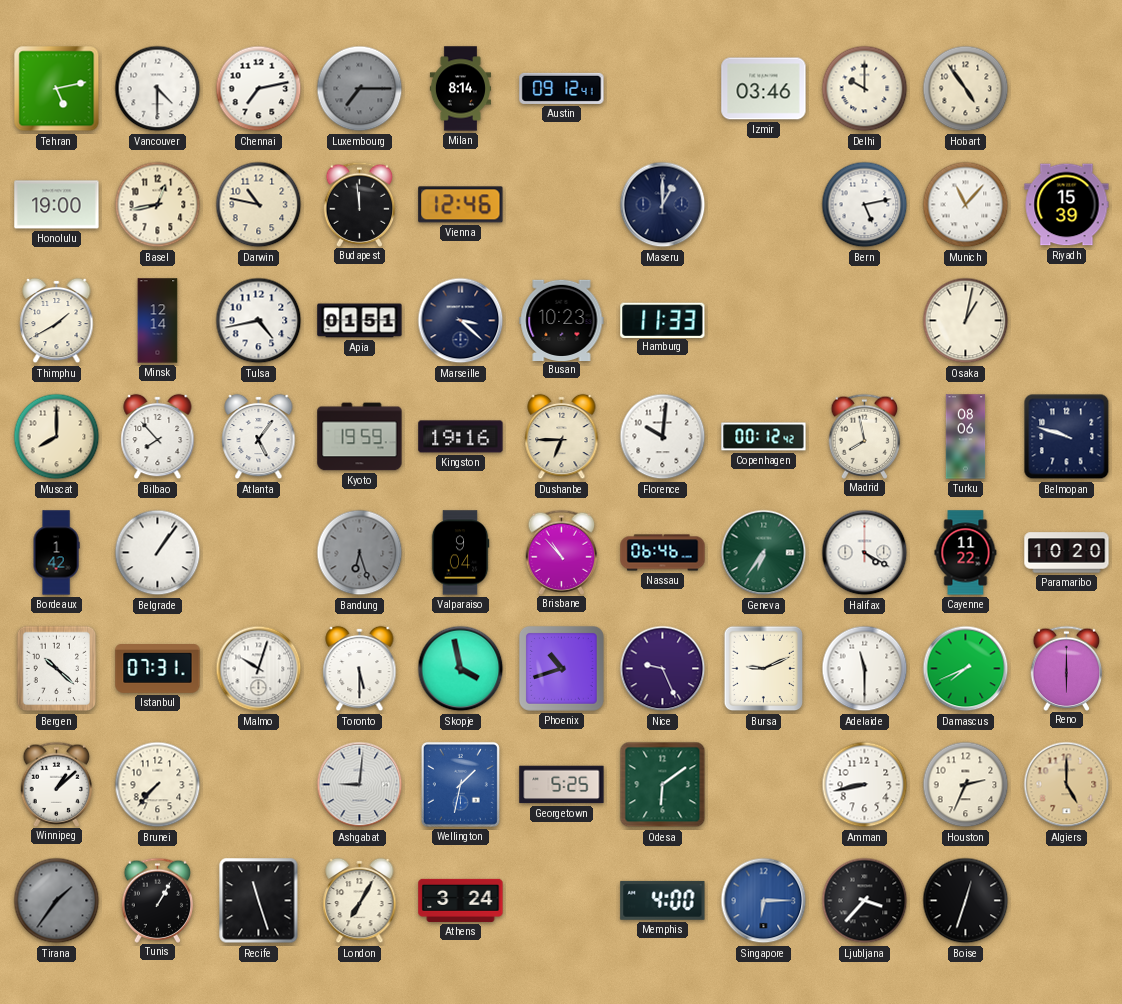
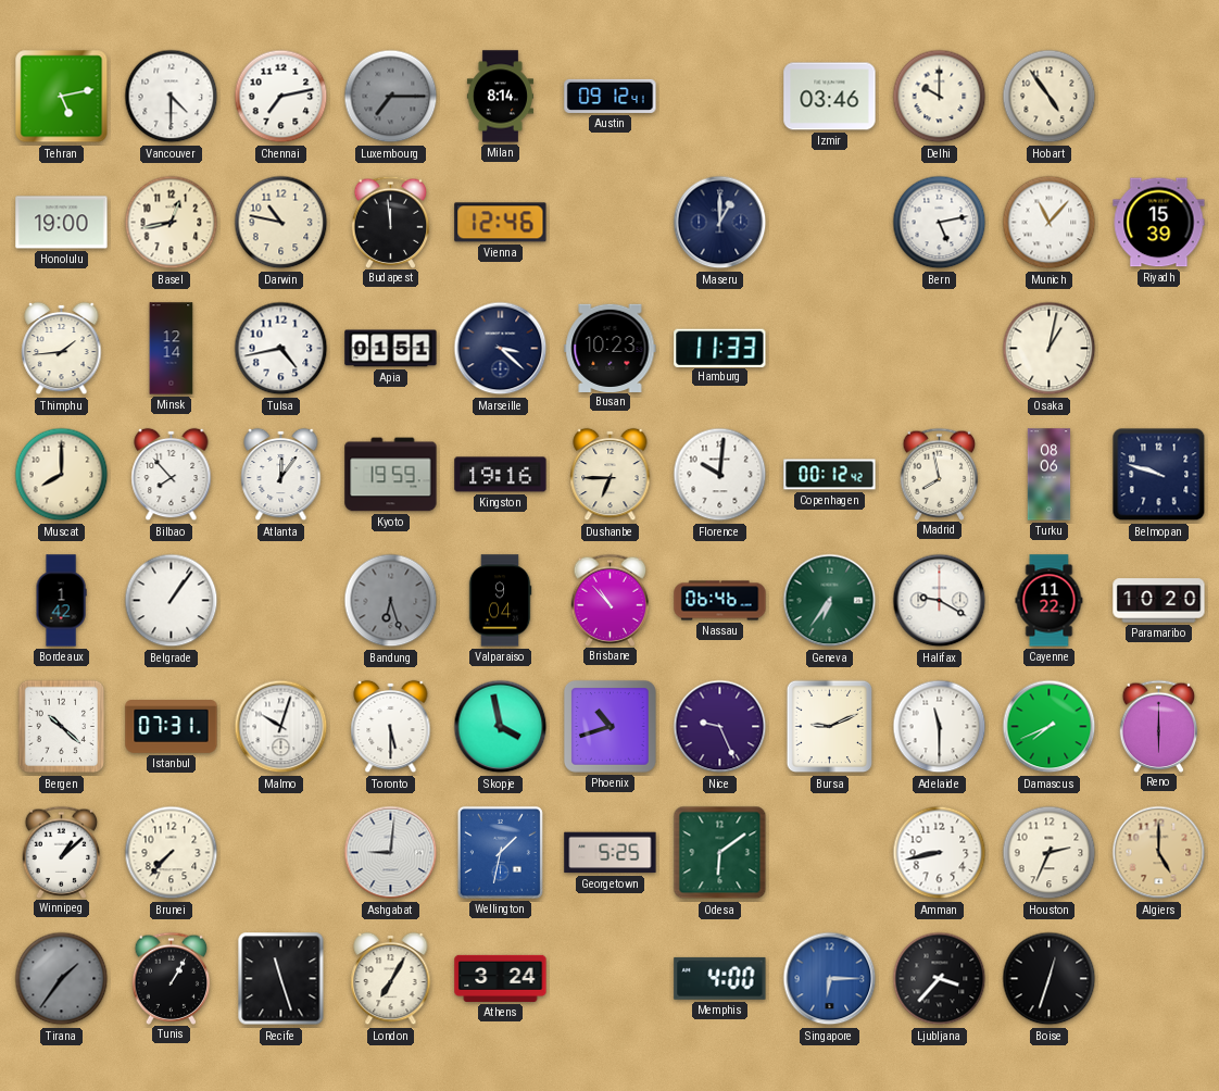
Thimphu: 1:40 -> 1:44
Atlanta: 5:06 -> 12:06
Halifax: 4:20 -> 9:20
